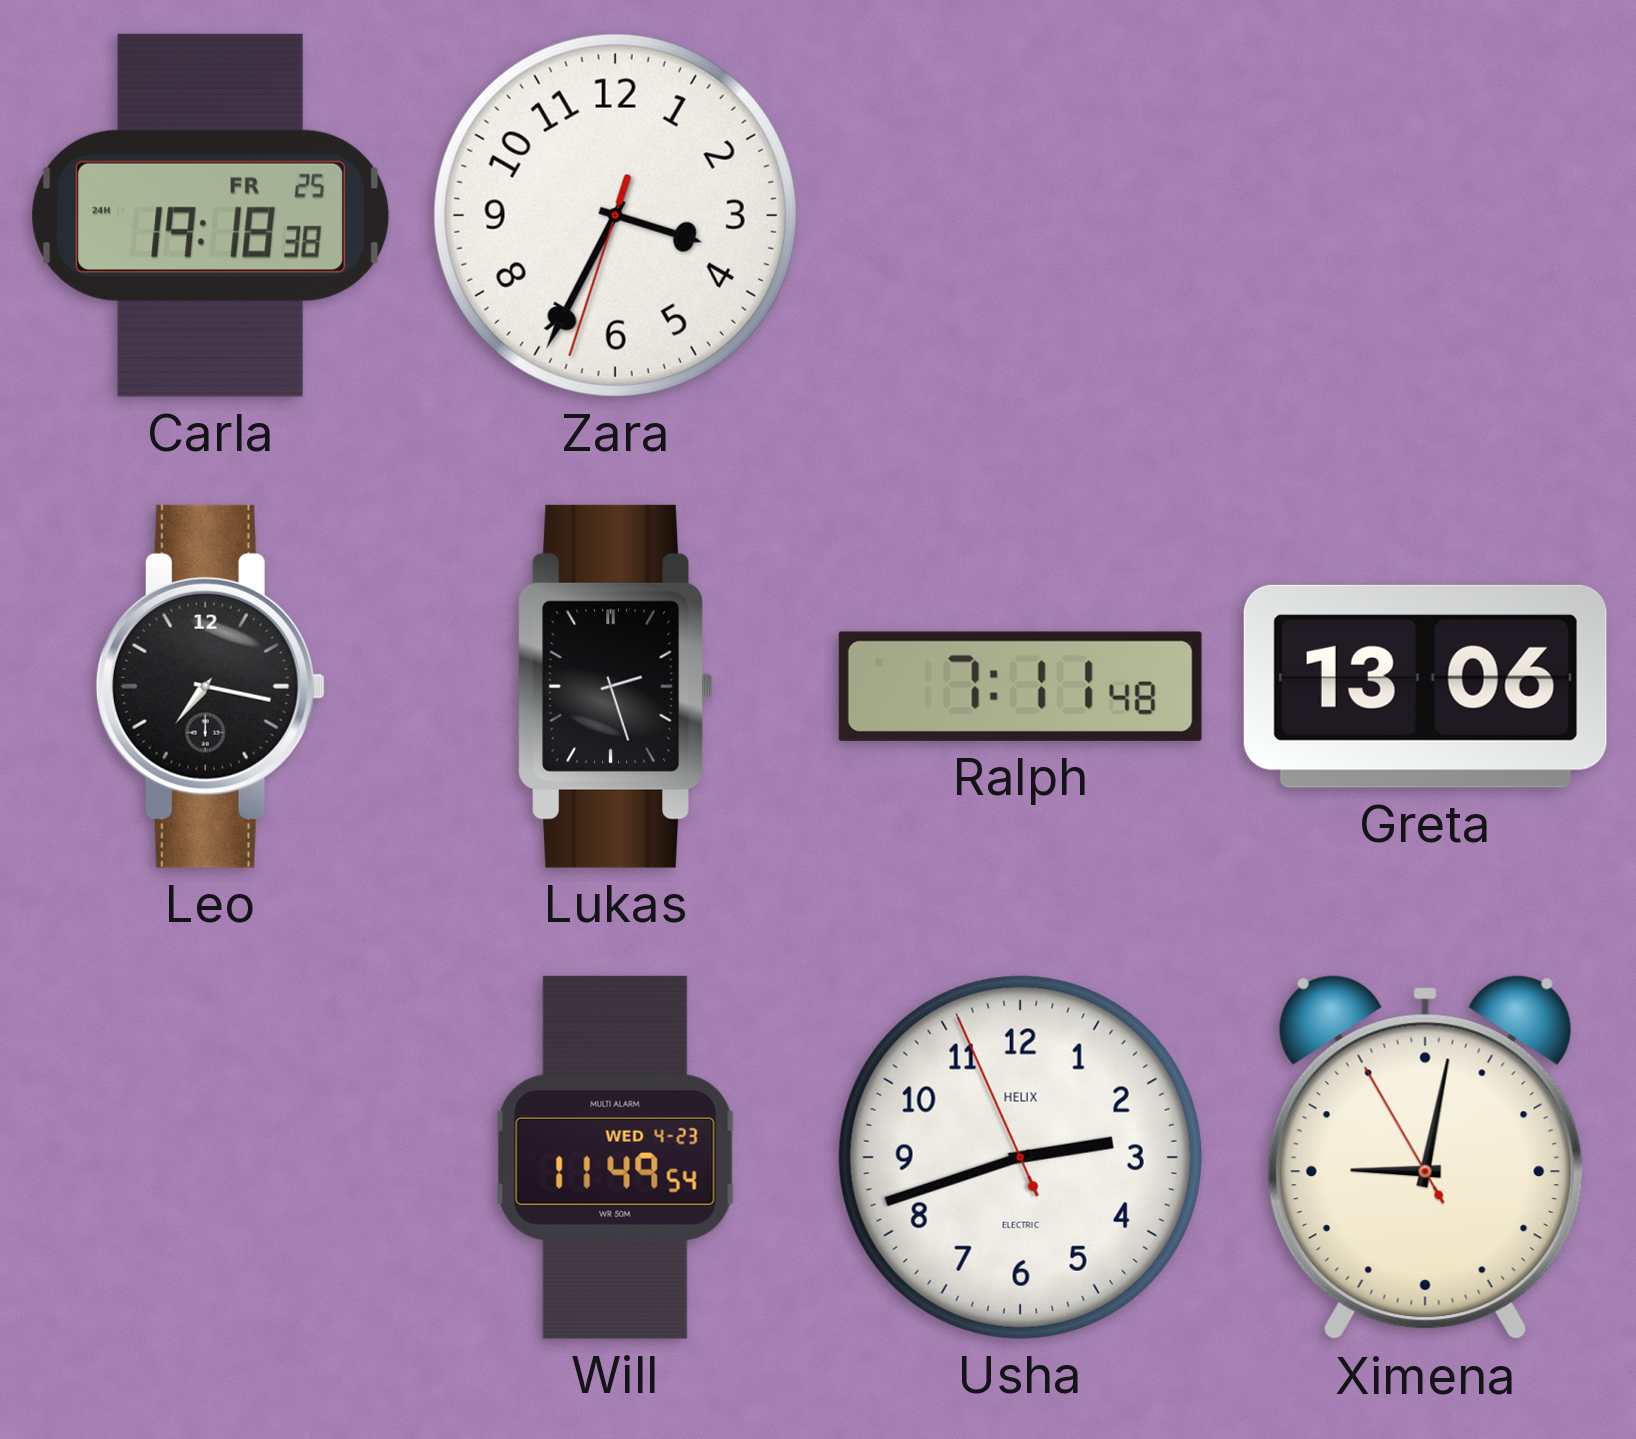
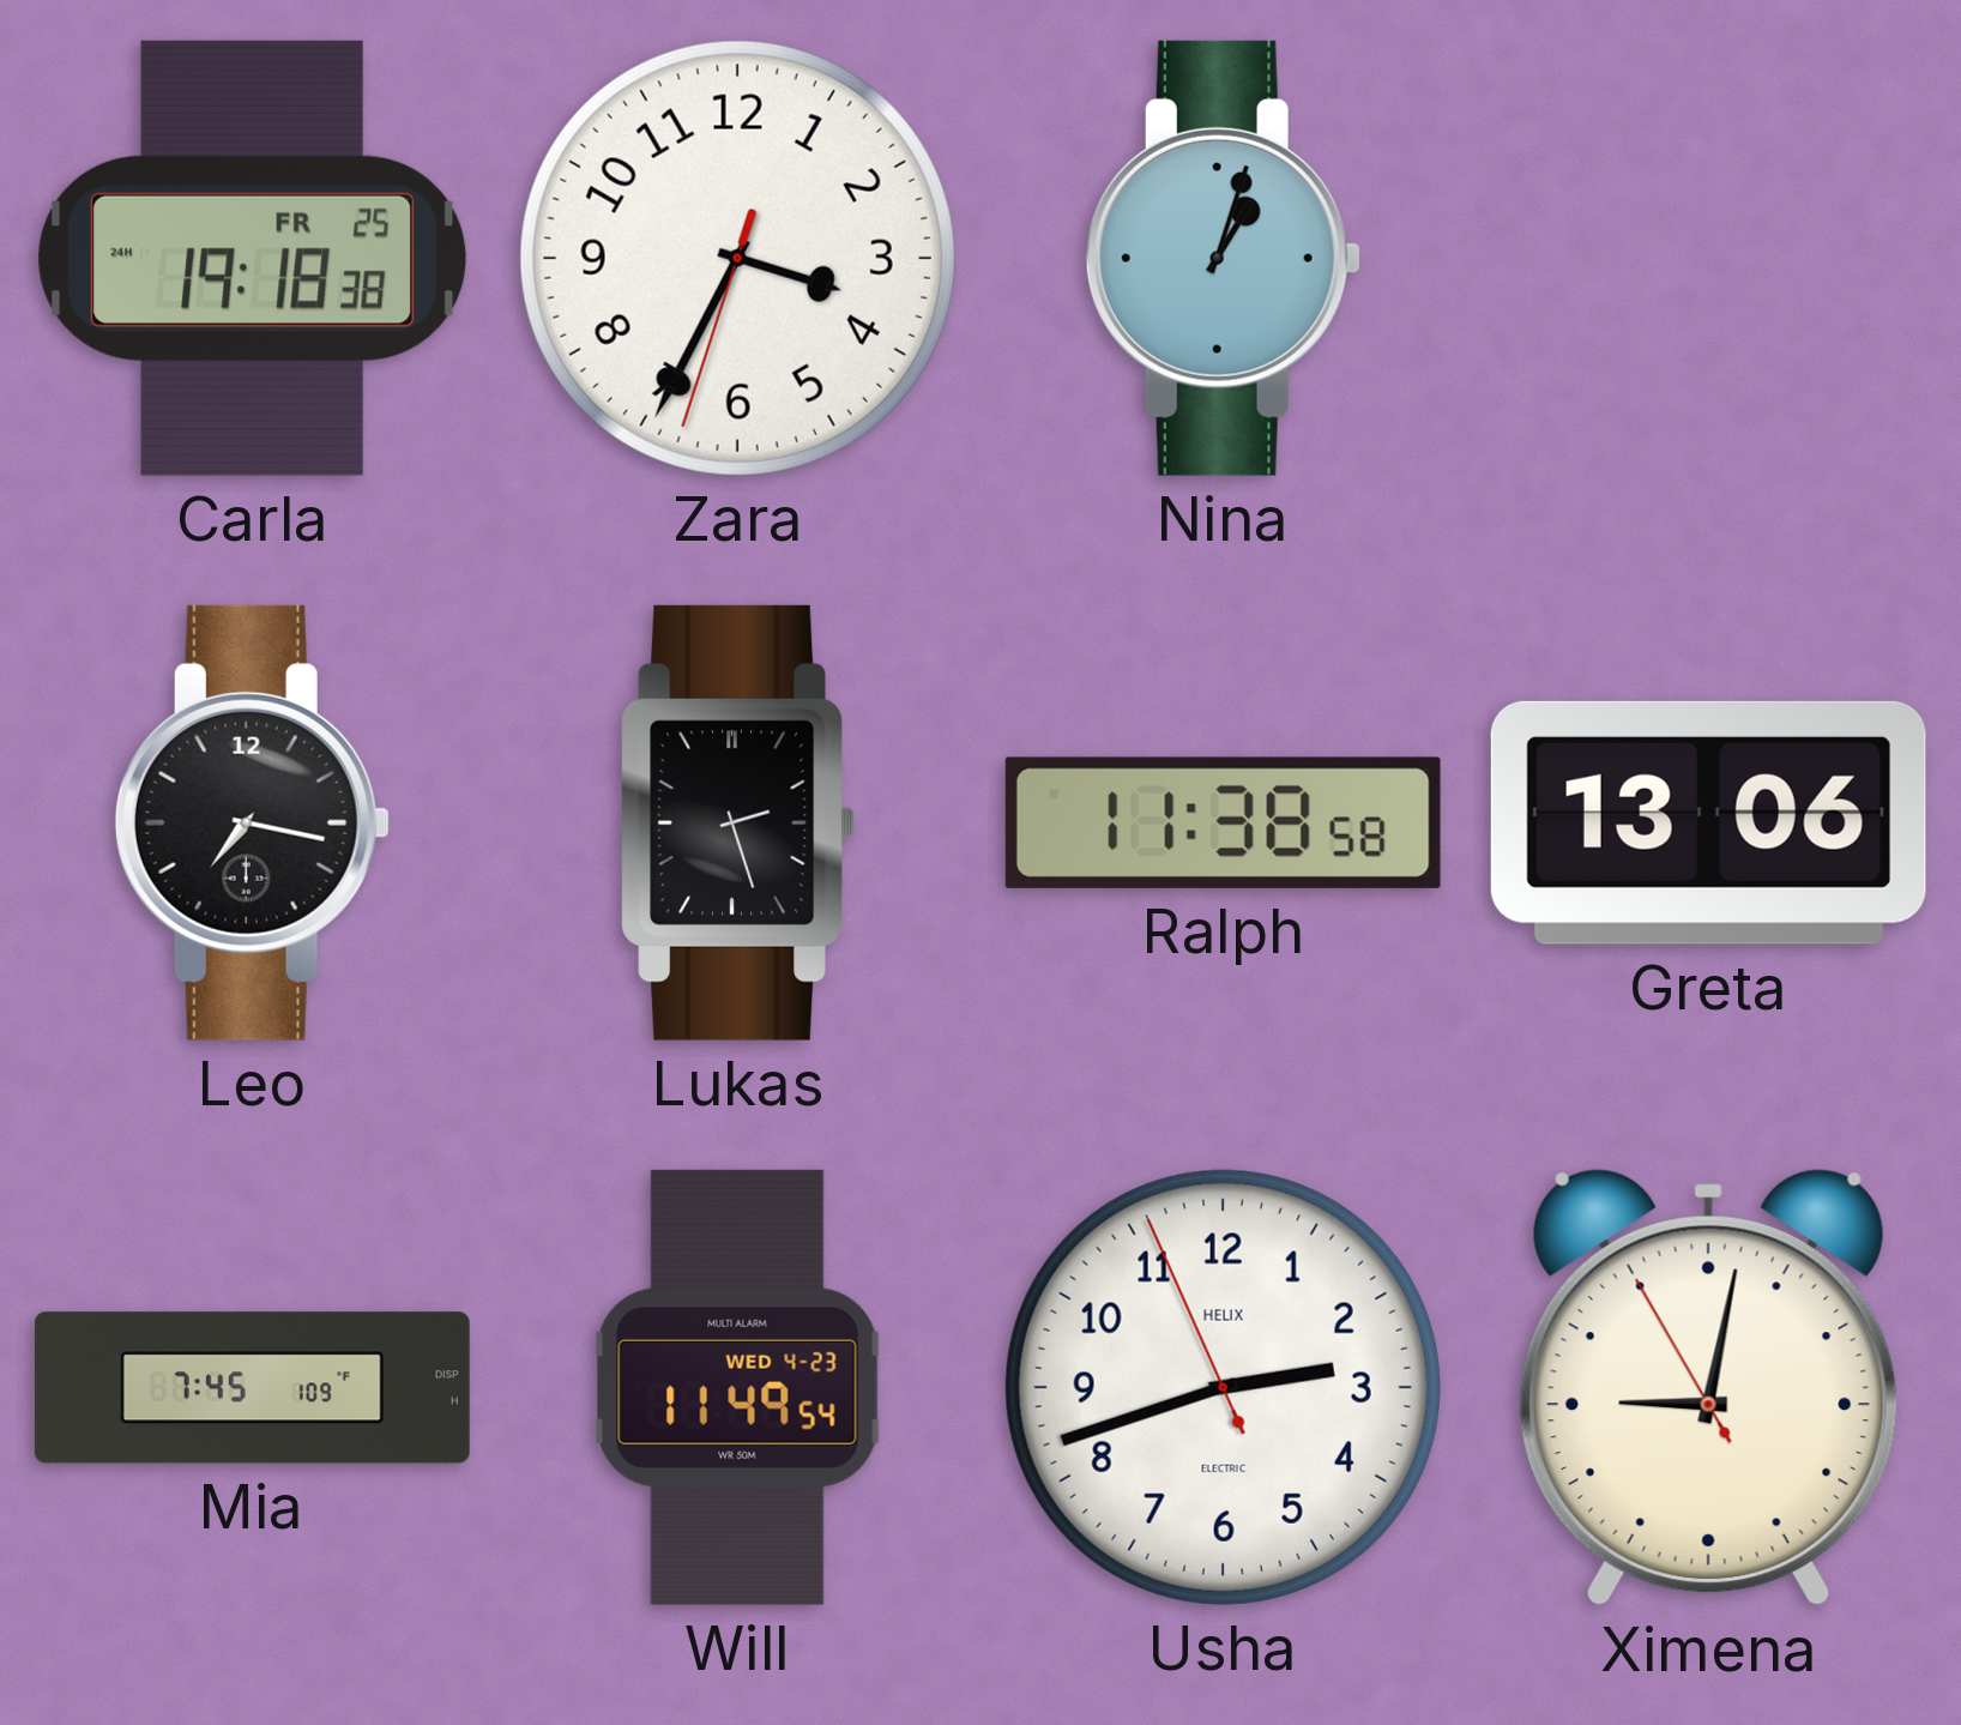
Nina: none -> 1:03
Ralph: 7:11 -> 11:38
Mia: none -> 7:45
